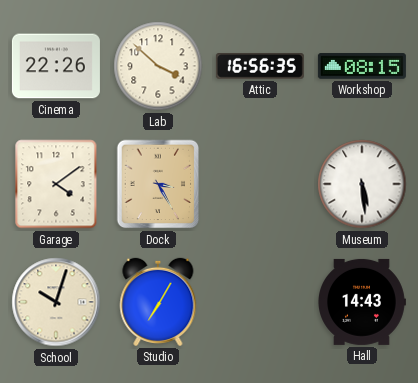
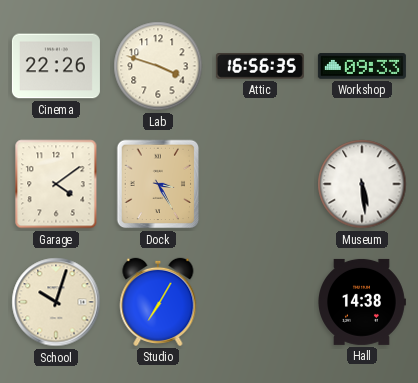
Lab: 3:52 -> 3:48
Workshop: 08:15 -> 09:33
Hall: 14:43 -> 14:38
